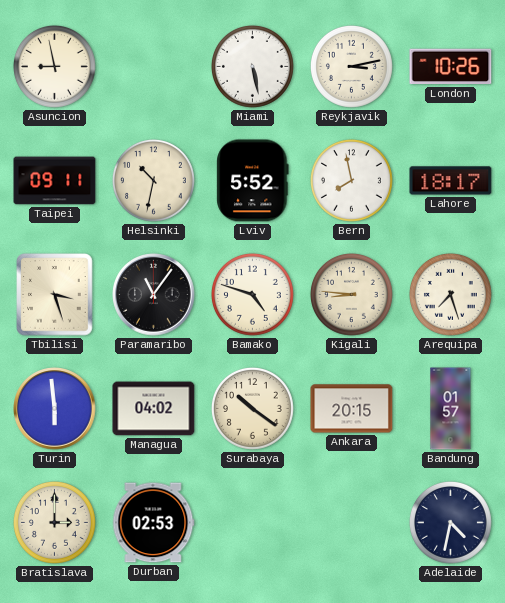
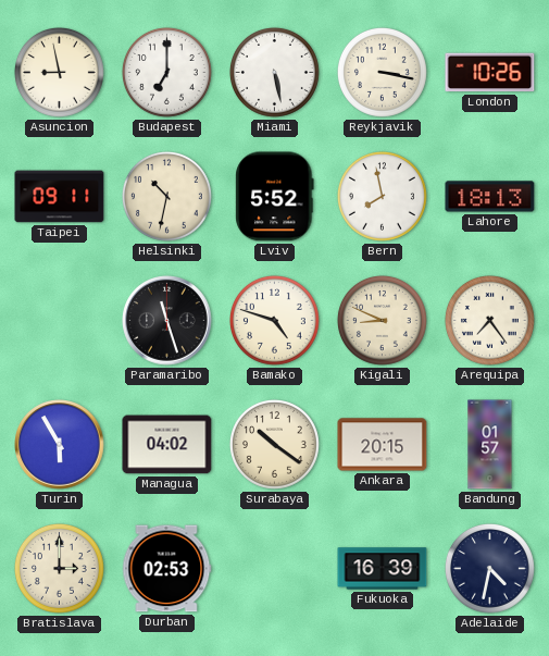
Budapest: none -> 7:00
Reykjavik: 3:13 -> 3:17
Lahore: 18:17 -> 18:13
Tbilisi: 3:27 -> none
Paramaribo: 11:06 -> 11:27
Kigali: 8:46 -> 8:49
Arequipa: 7:27 -> 7:24
Turin: 5:59 -> 5:55
Fukuoka: none -> 16:39
